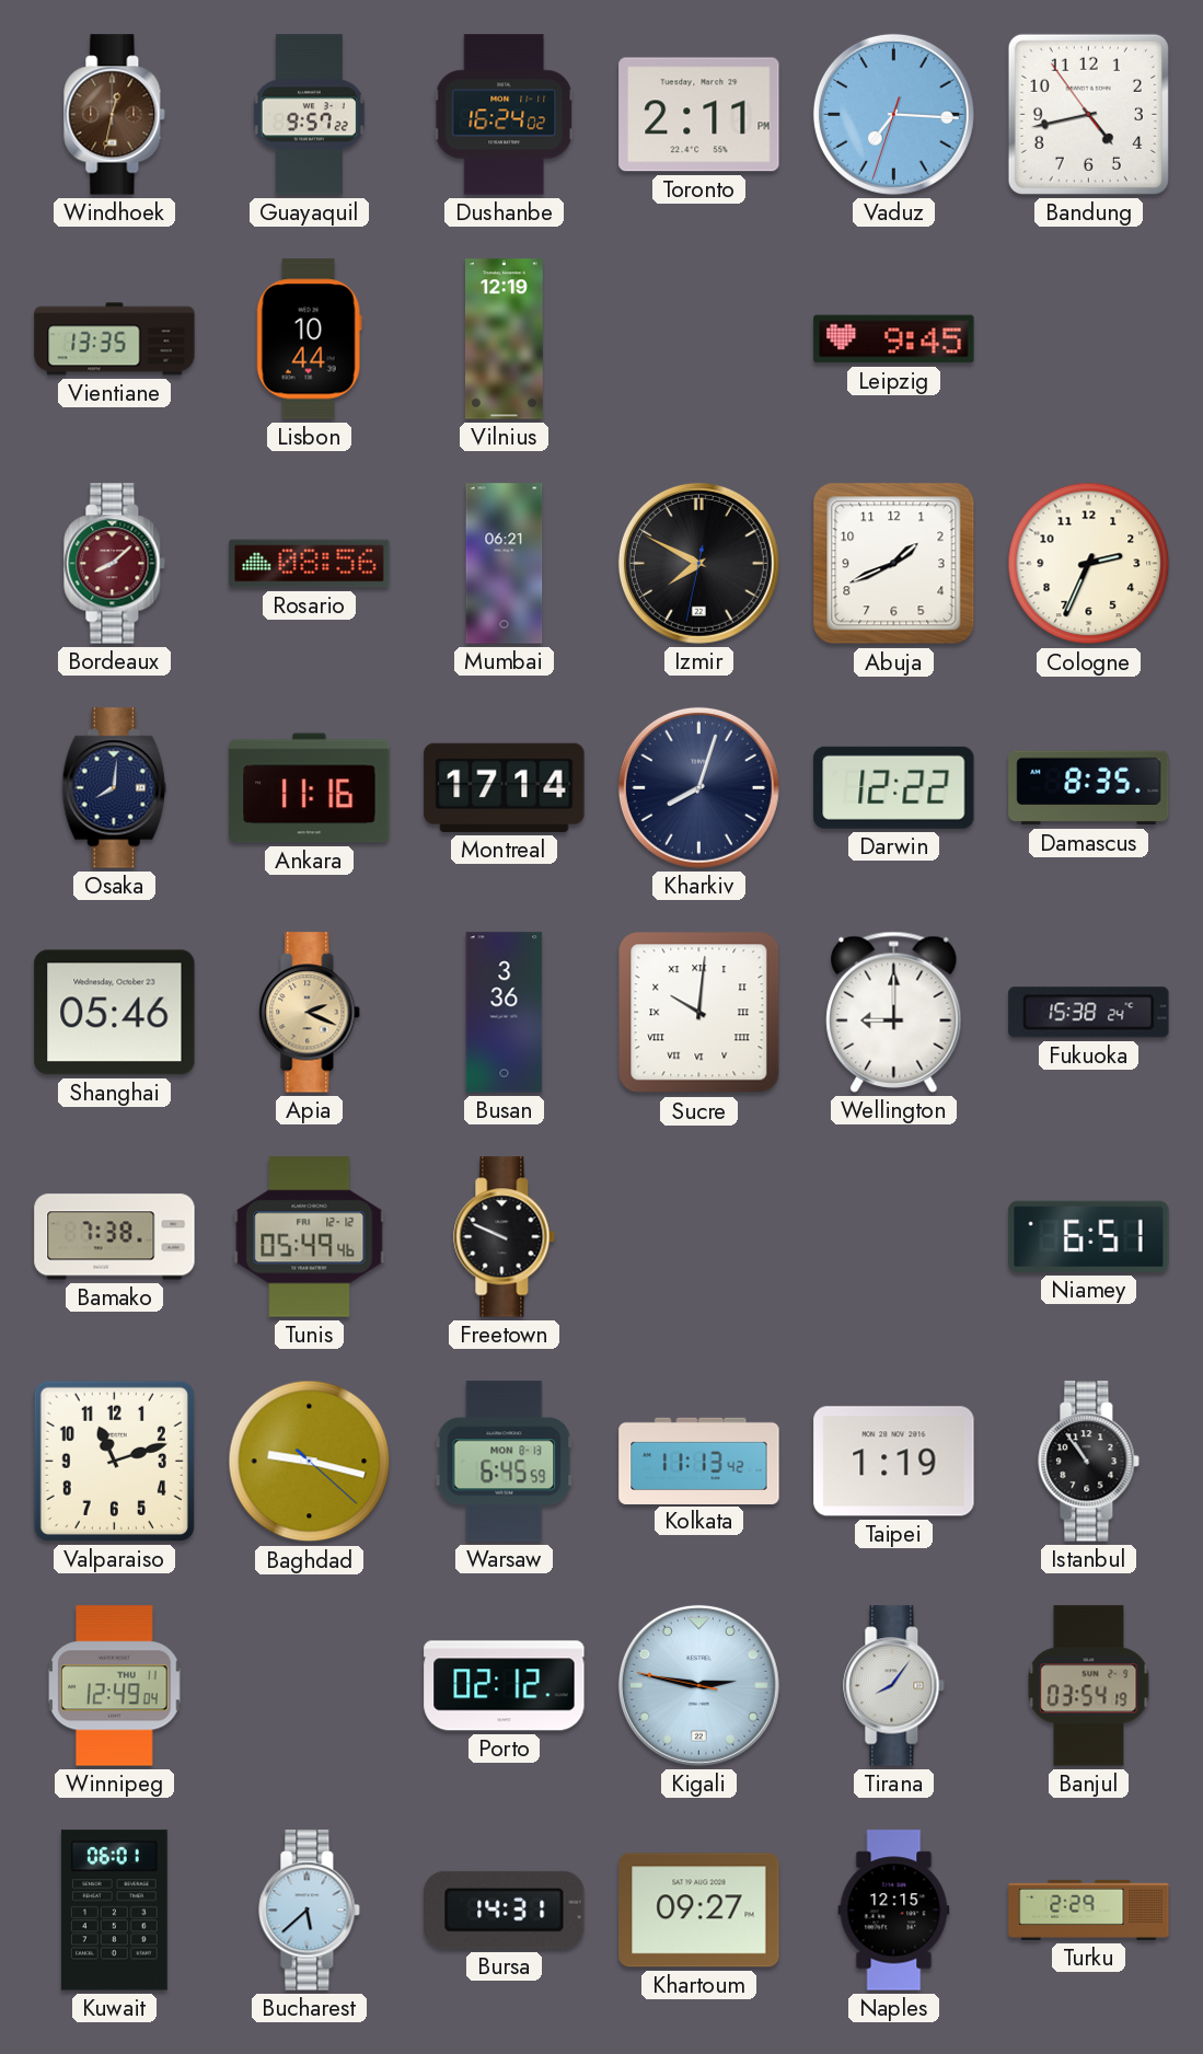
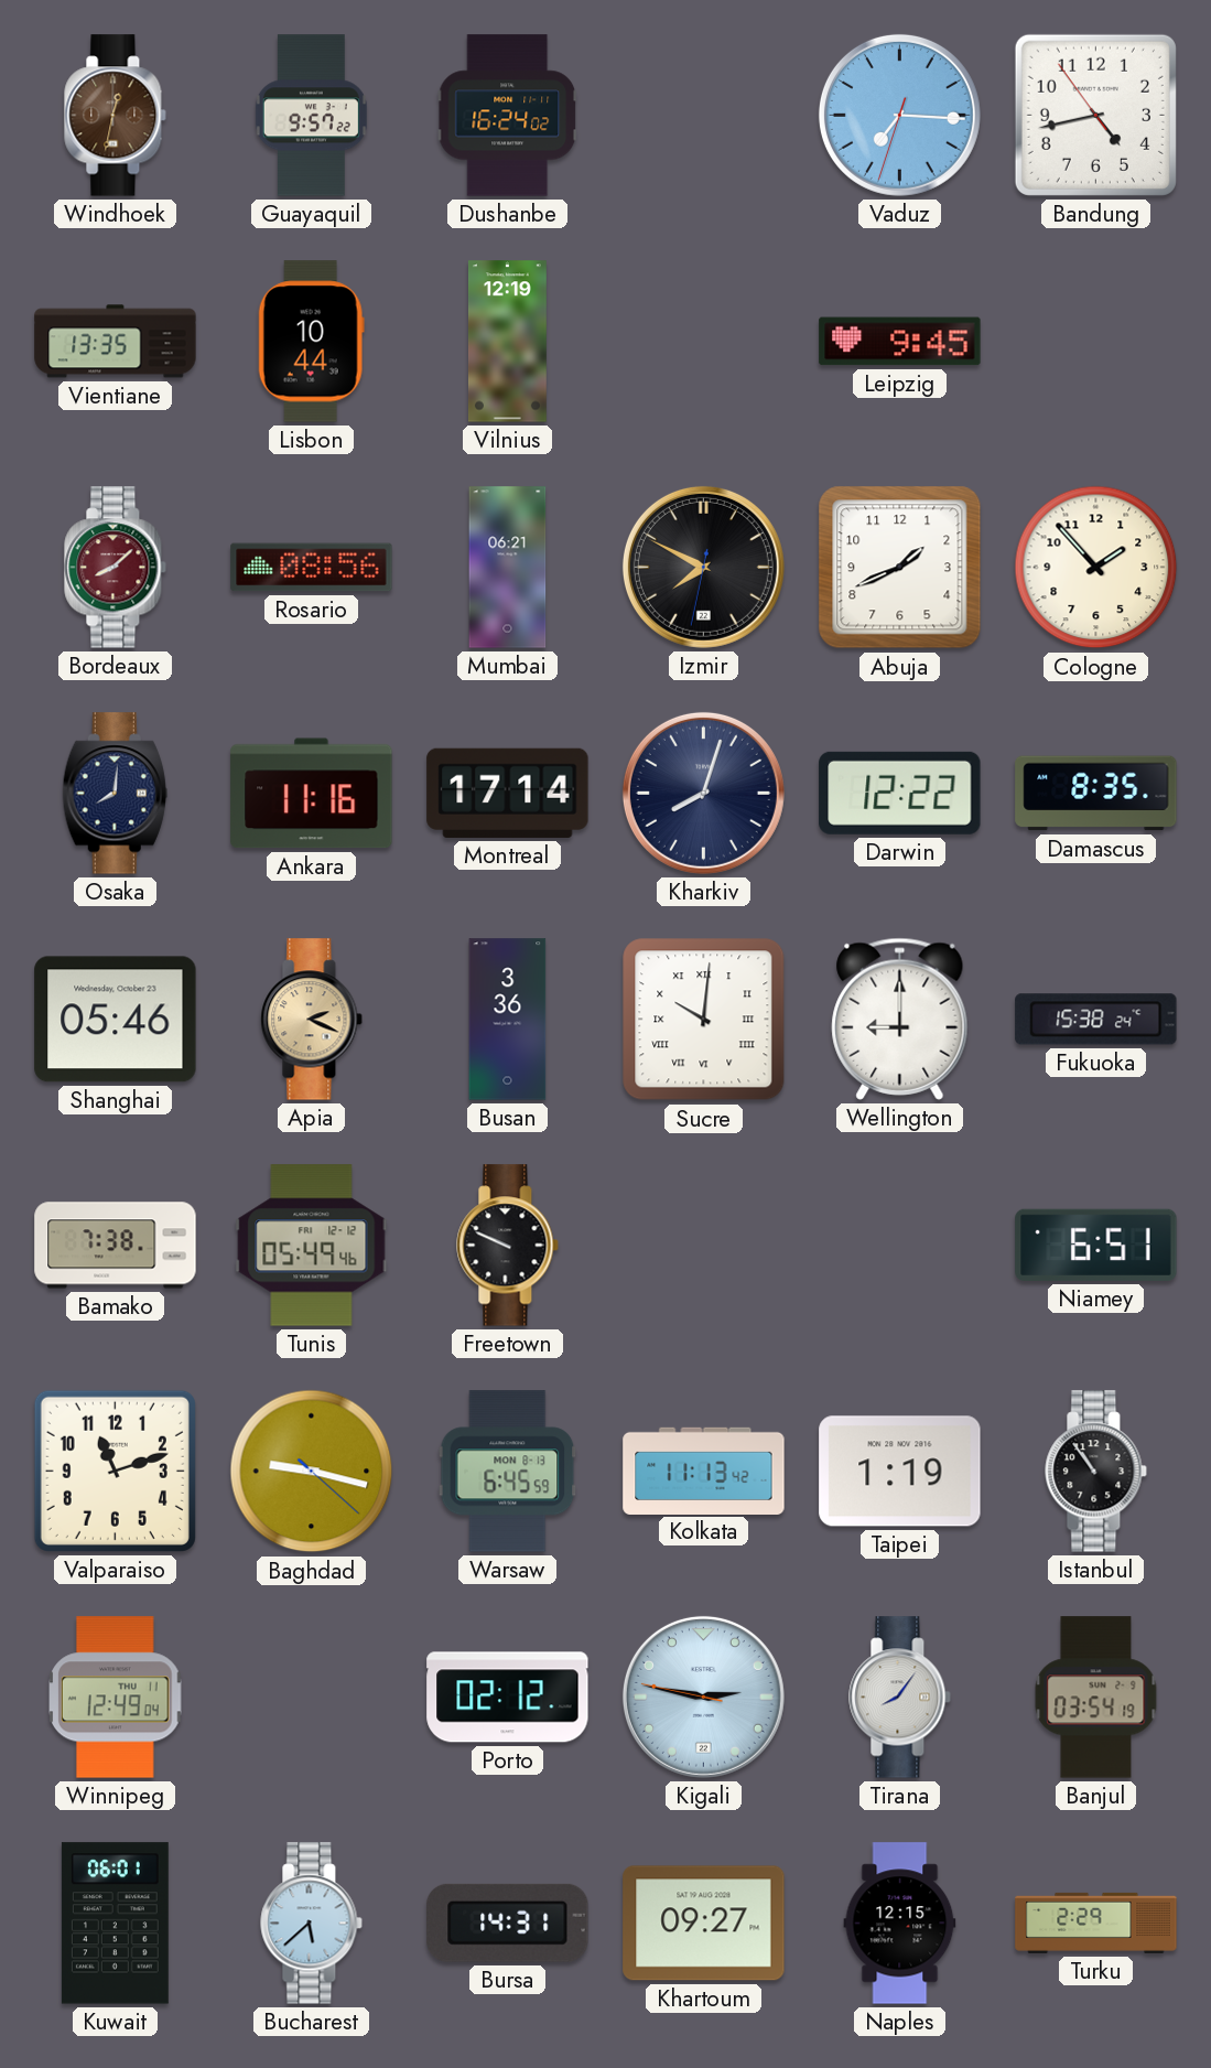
Toronto: 2:11 -> none
Cologne: 2:34 -> 1:53
